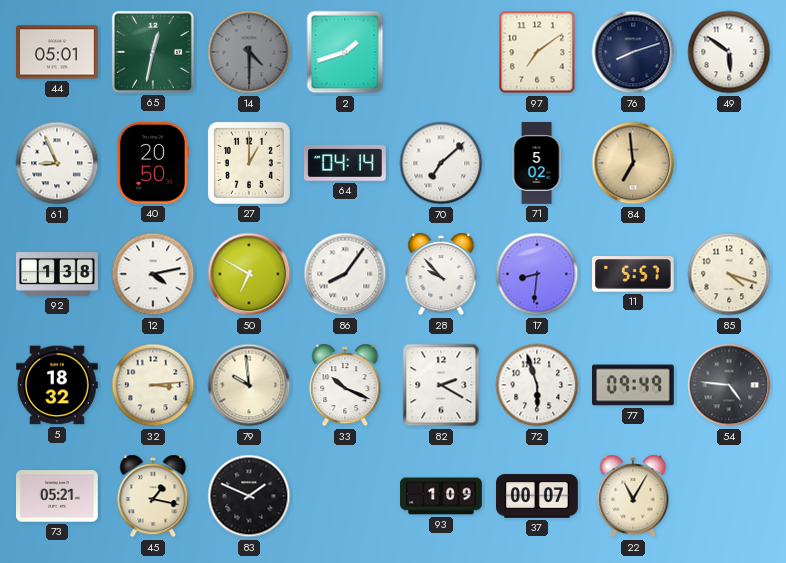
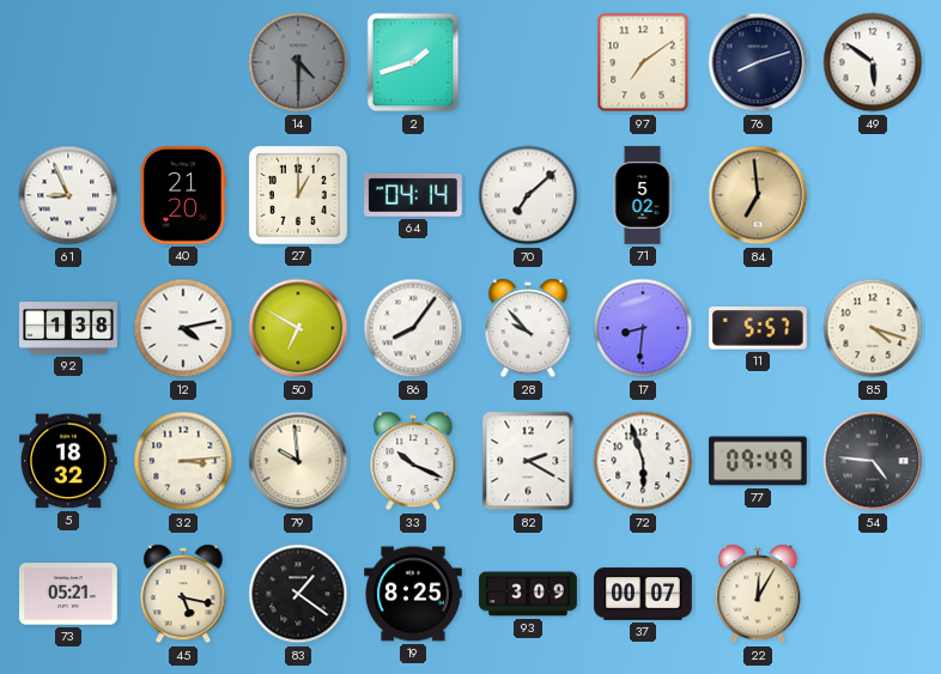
44: 05:01 -> none
65: 12:32 -> none
40: 20:50 -> 21:20
45: 1:17 -> 5:17
83: 1:49 -> 1:21
19: none -> 8:25
93: 1:09 -> 3:09
22: 11:05 -> 12:05
